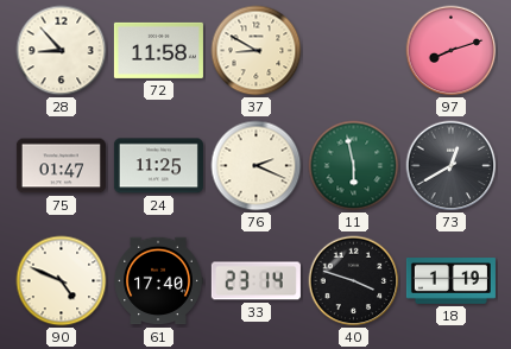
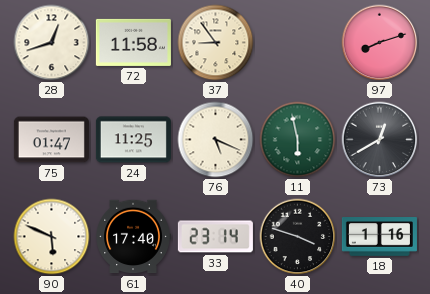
28: 8:53 -> 12:42
37: 8:50 -> 8:54
76: 2:19 -> 5:19
90: 4:49 -> 5:49
18: 1:19 -> 1:16
